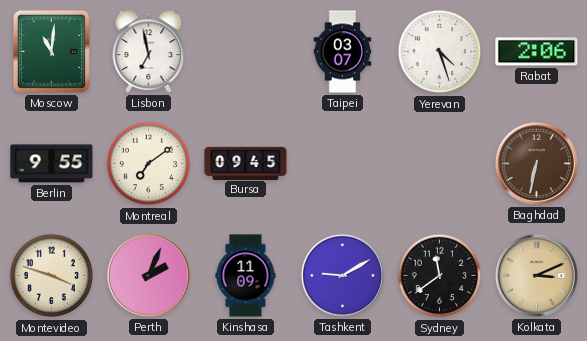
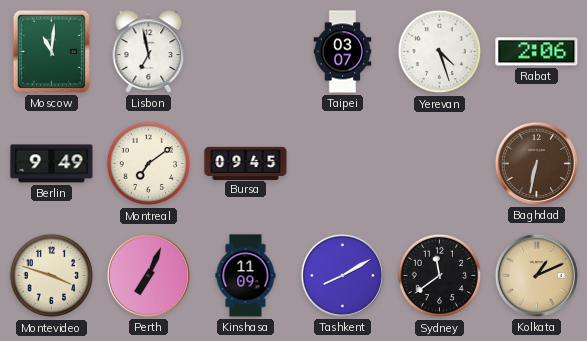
Berlin: 9:55 -> 9:49
Perth: 2:04 -> 7:04
Tashkent: 9:10 -> 8:10
Kolkata: 3:11 -> 1:11
